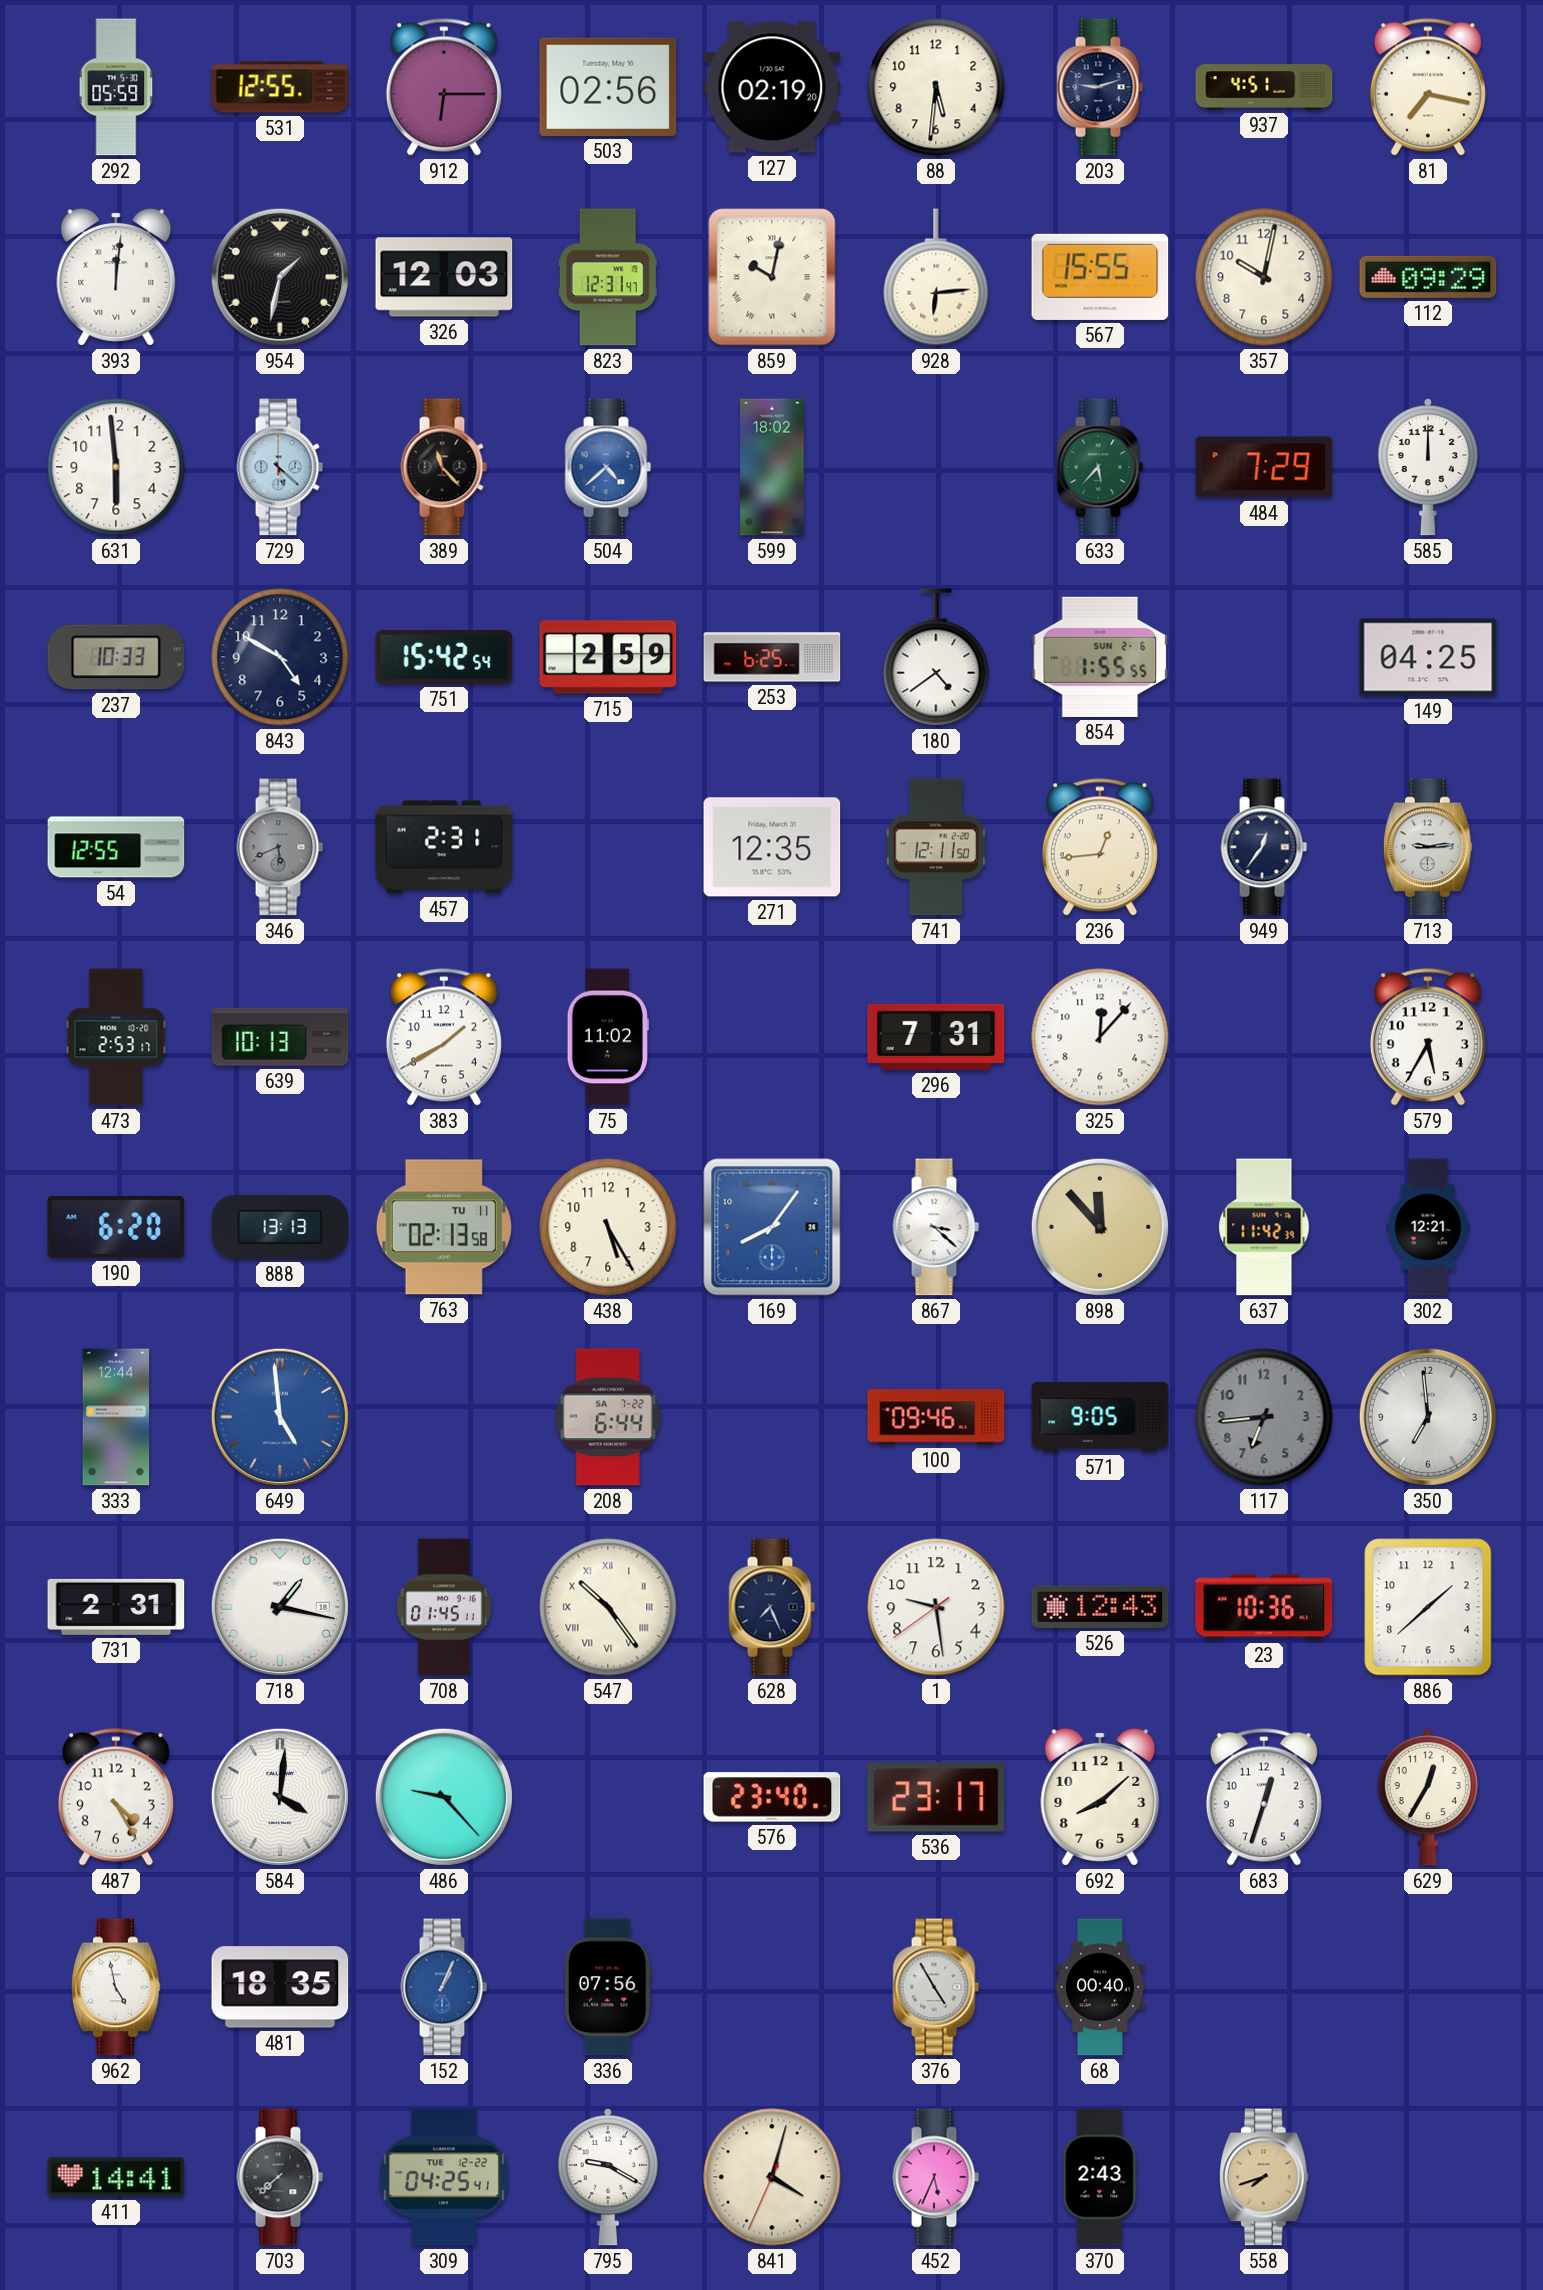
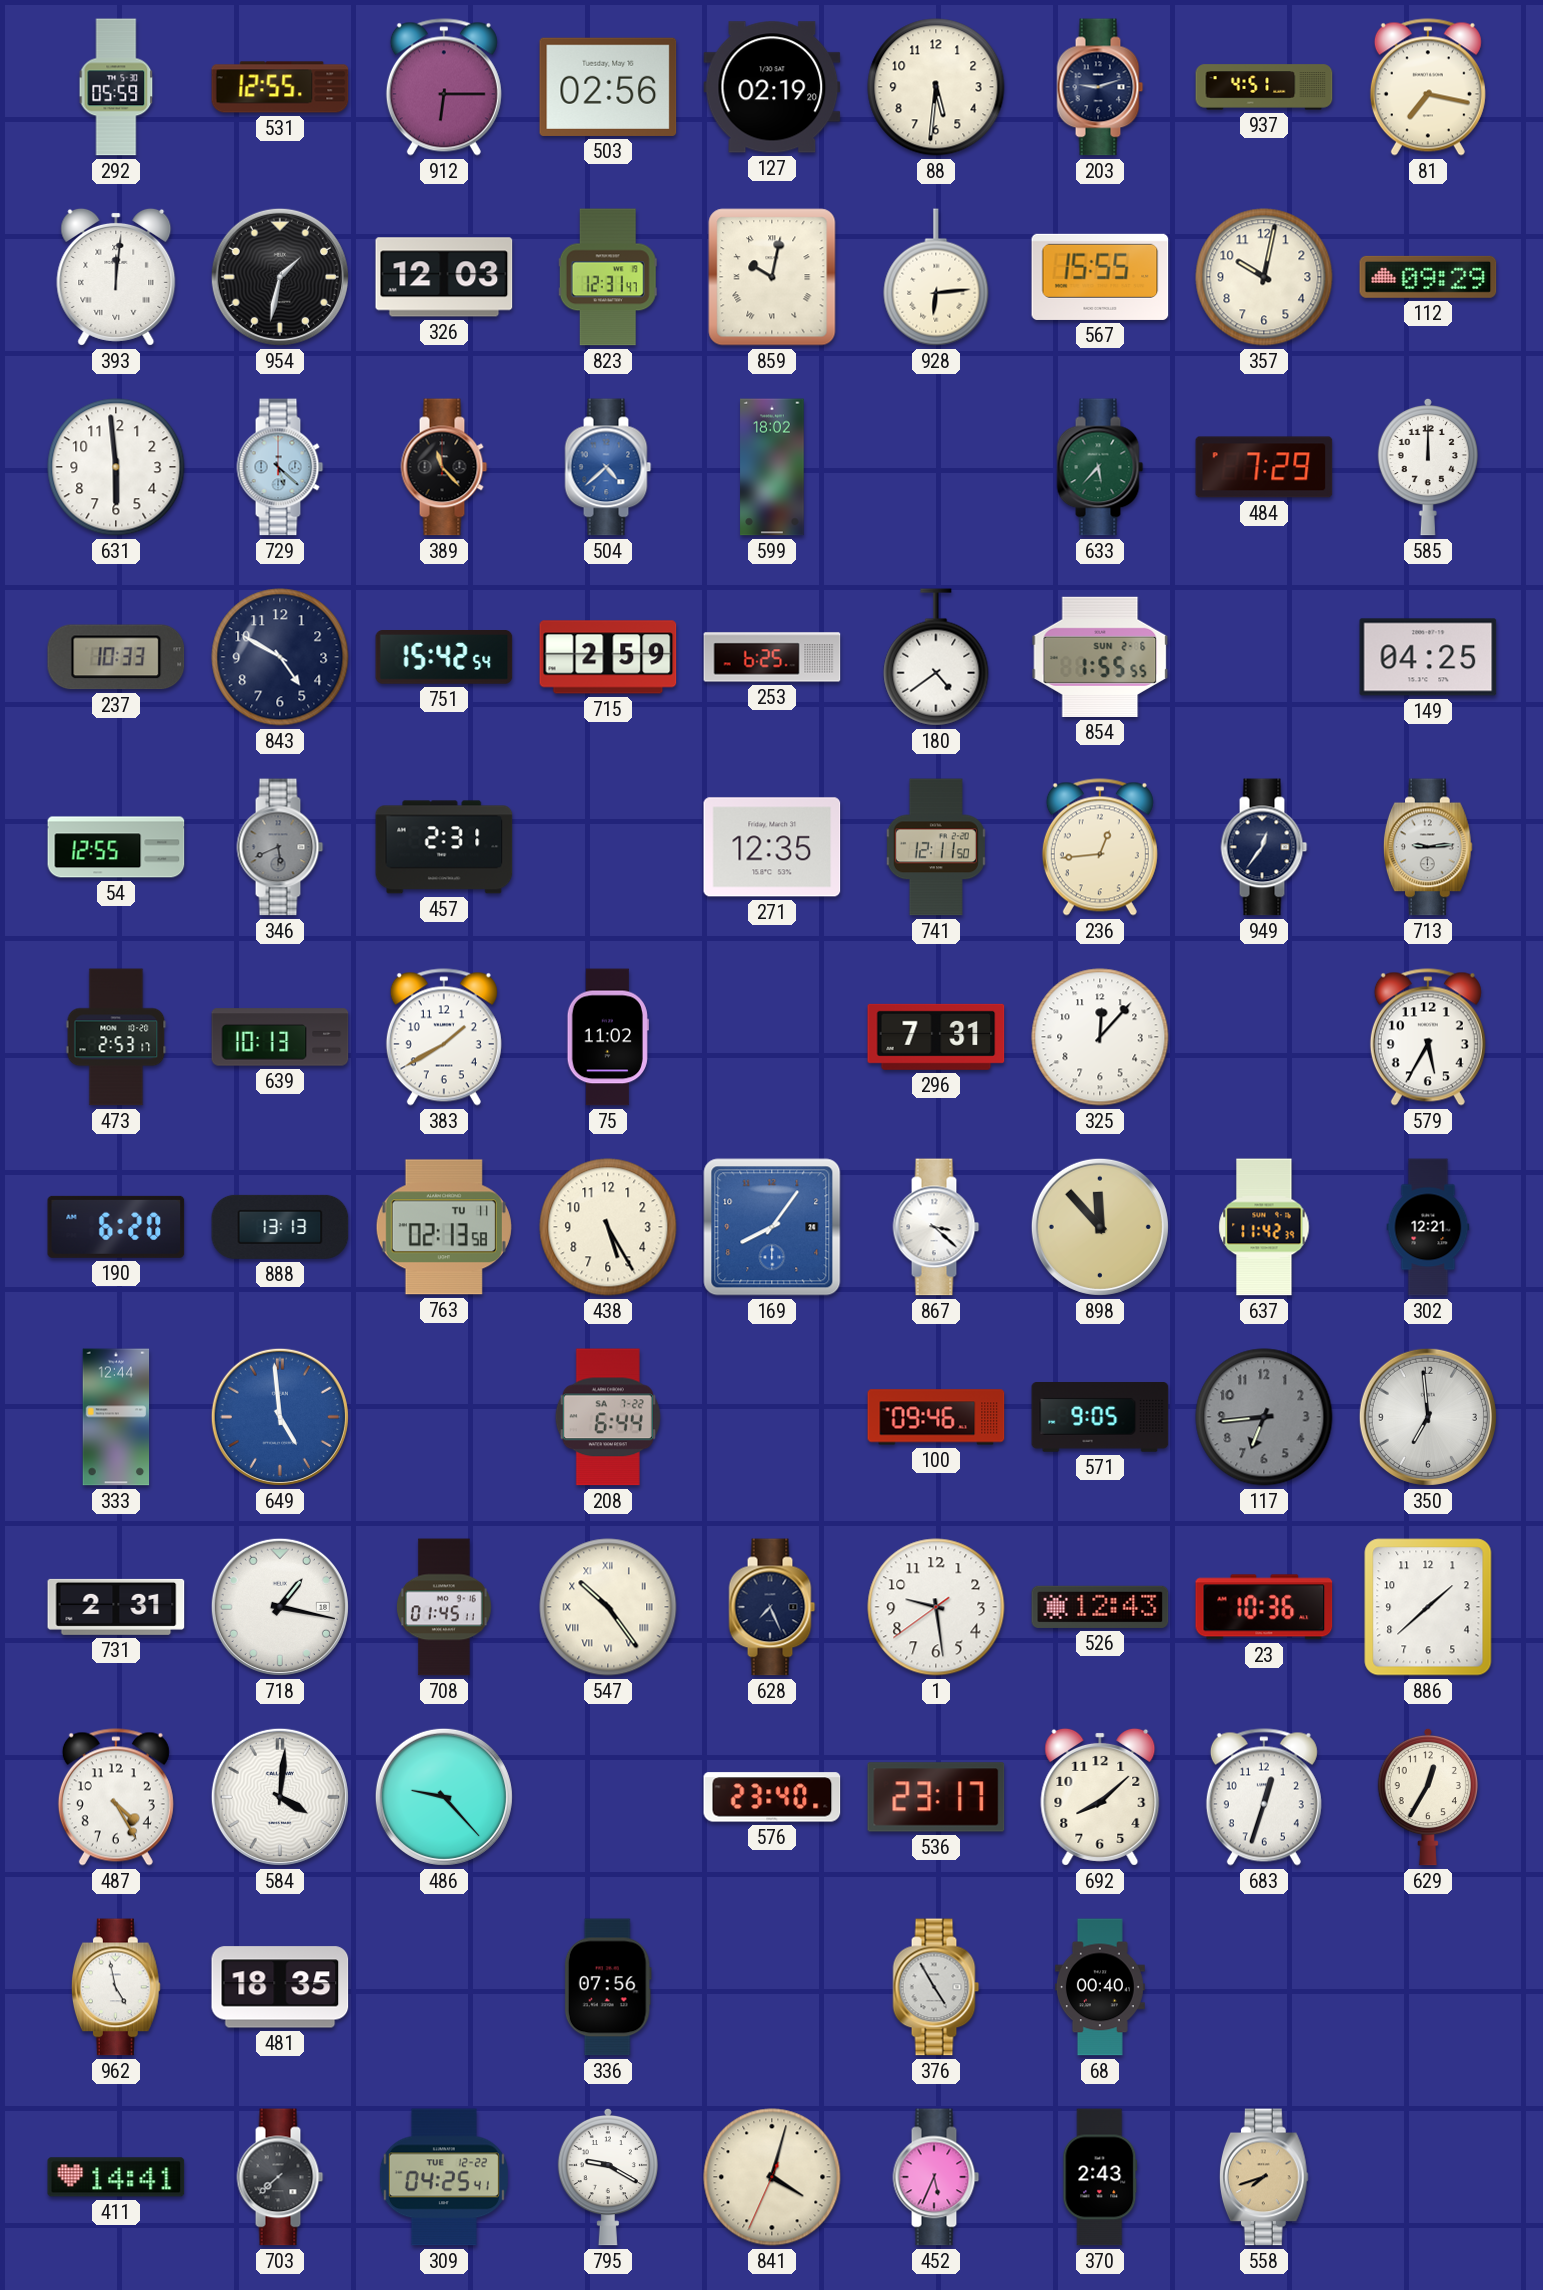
152: 1:04 -> none
